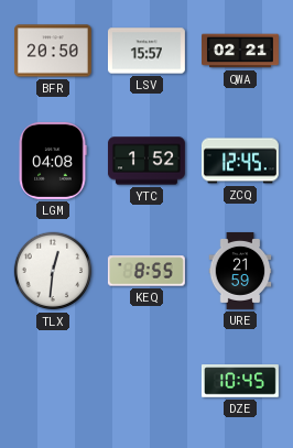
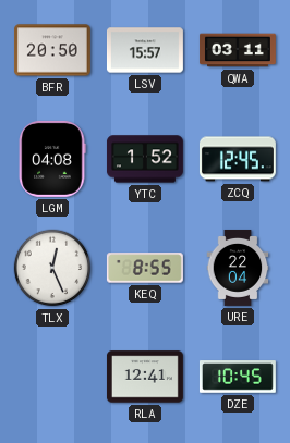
QWA: 02:21 -> 03:11
TLX: 12:31 -> 12:26
URE: 21:59 -> 22:04
RLA: none -> 12:41
